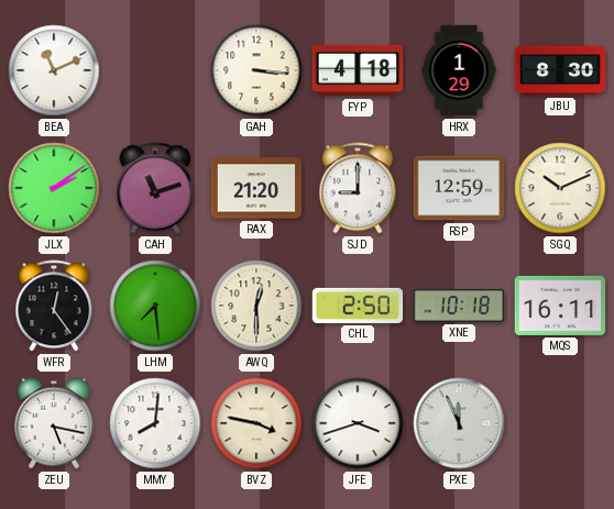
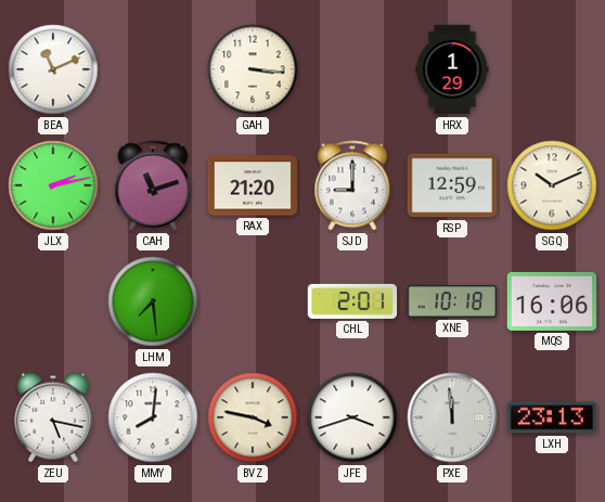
FYP: 4:18 -> none
JBU: 8:30 -> none
JLX: 2:09 -> 2:13
WFR: 12:24 -> none
AWQ: 12:30 -> none
CHL: 2:50 -> 2:01
MQS: 16:11 -> 16:06
PXE: 11:56 -> 11:59
LXH: none -> 23:13
